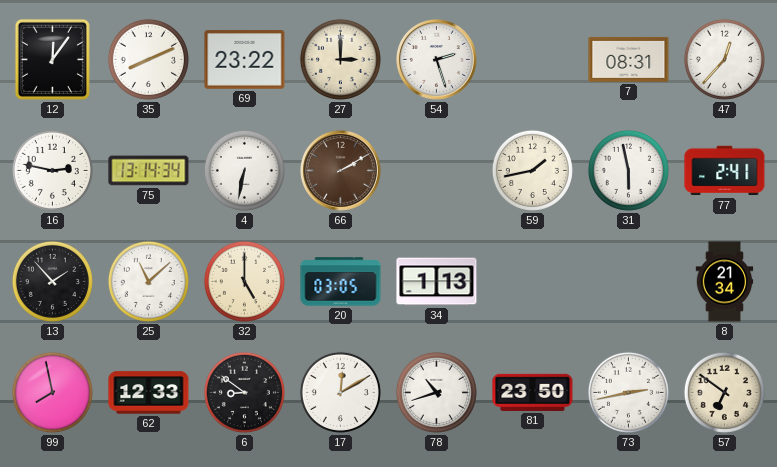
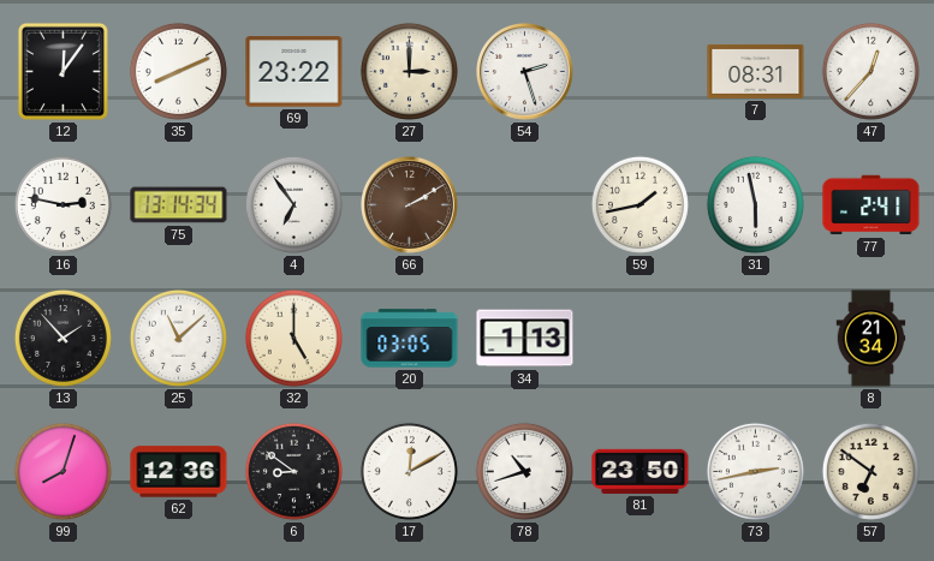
4: 6:32 -> 6:54
99: 7:58 -> 8:03
62: 12:33 -> 12:36
